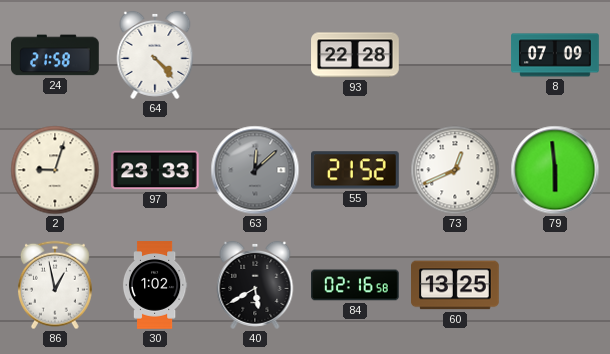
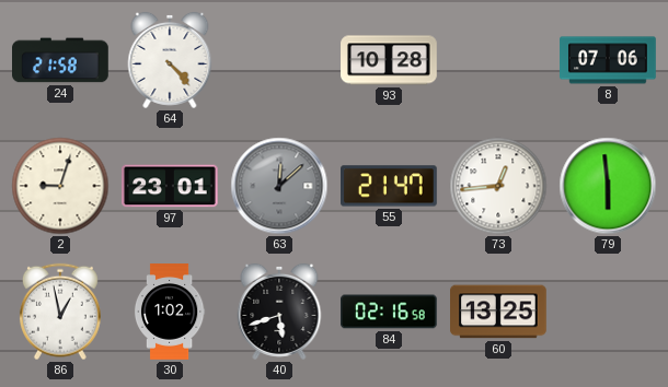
93: 22:28 -> 10:28
8: 07:09 -> 07:06
97: 23:33 -> 23:01
55: 21:52 -> 21:47
73: 12:41 -> 12:44
40: 5:40 -> 5:42
